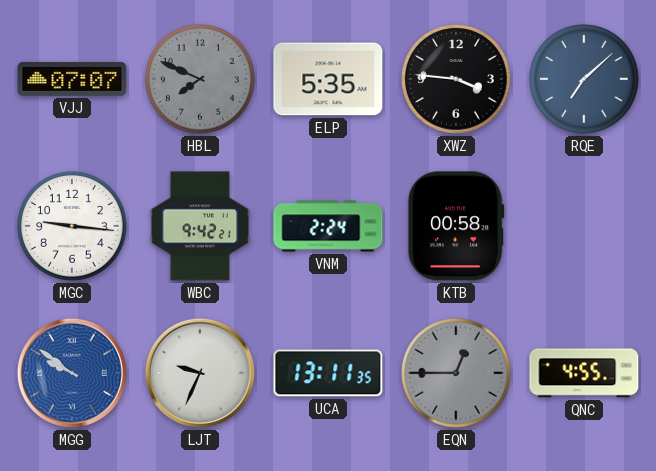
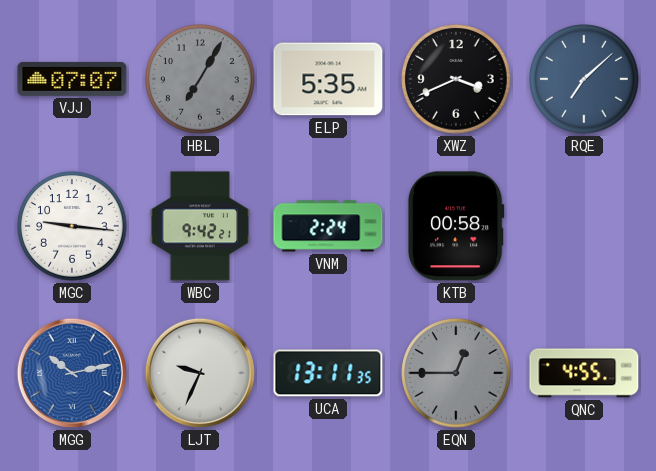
HBL: 7:49 -> 7:05
XWZ: 3:46 -> 3:41
MGG: 9:51 -> 10:13
